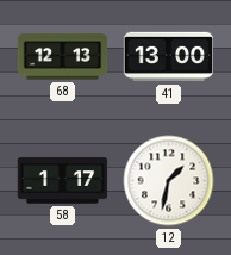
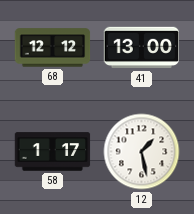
68: 12:13 -> 12:12
12: 1:32 -> 1:28
